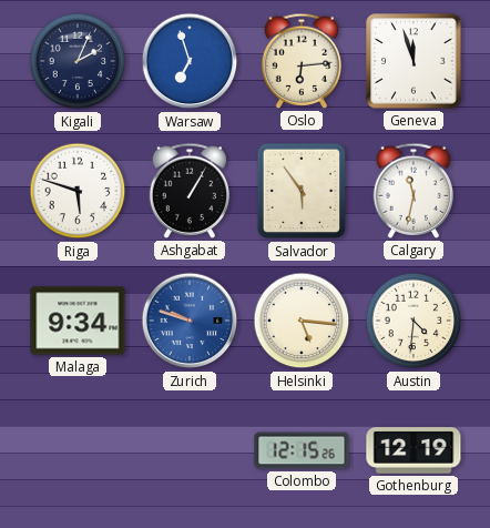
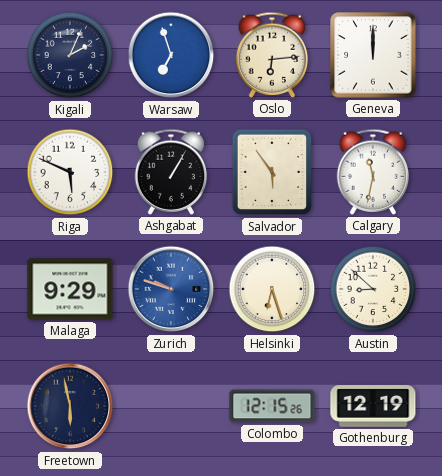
Geneva: 11:57 -> 12:00
Riga: 5:48 -> 5:49
Malaga: 9:34 -> 9:29
Helsinki: 5:16 -> 6:27
Austin: 4:31 -> 8:52
Freetown: none -> 5:58
